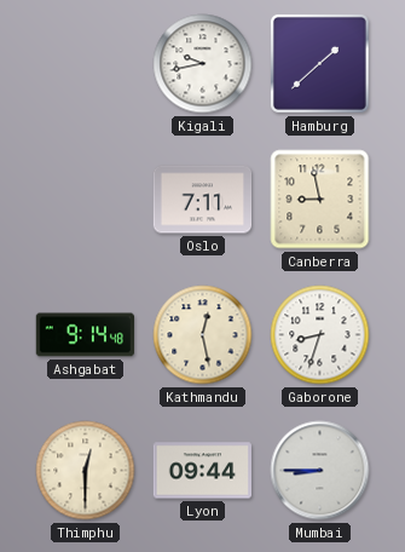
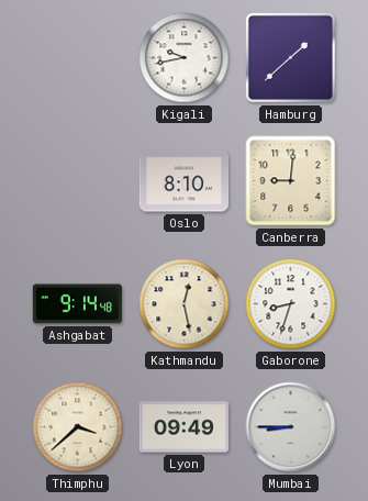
Oslo: 7:11 -> 8:10
Canberra: 8:58 -> 9:01
Thimphu: 12:30 -> 3:38
Lyon: 09:44 -> 09:49
